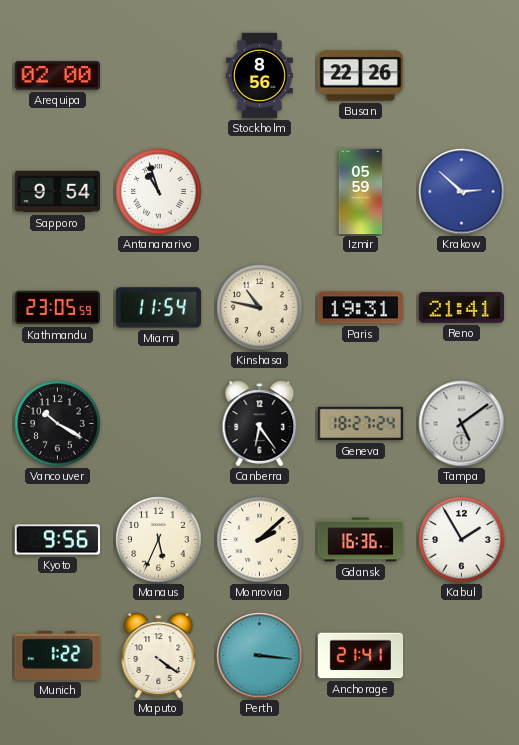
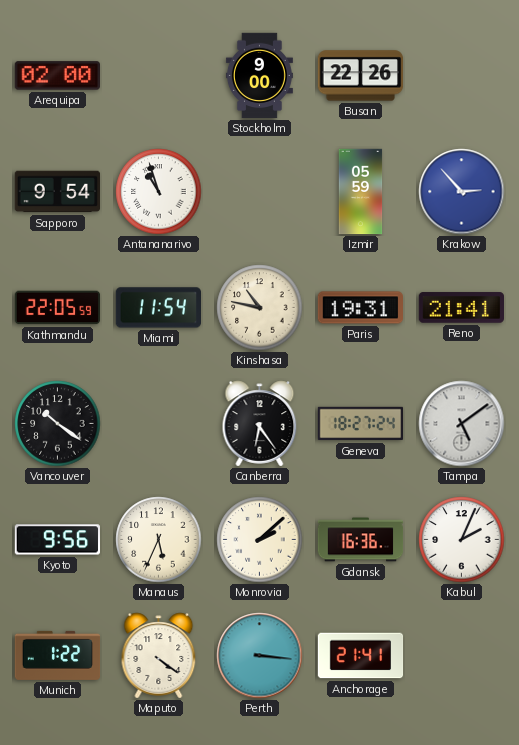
Stockholm: 8:56 -> 9:00
Krakow: 2:52 -> 2:53
Kathmandu: 23:05 -> 22:05
Vancouver: 10:20 -> 10:21
Kabul: 1:55 -> 2:04
